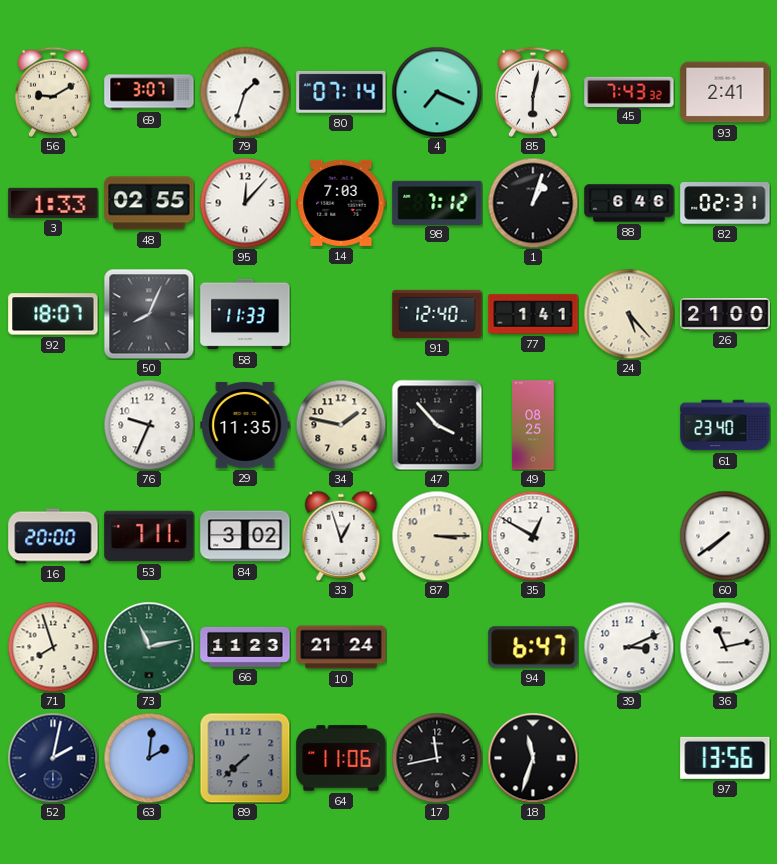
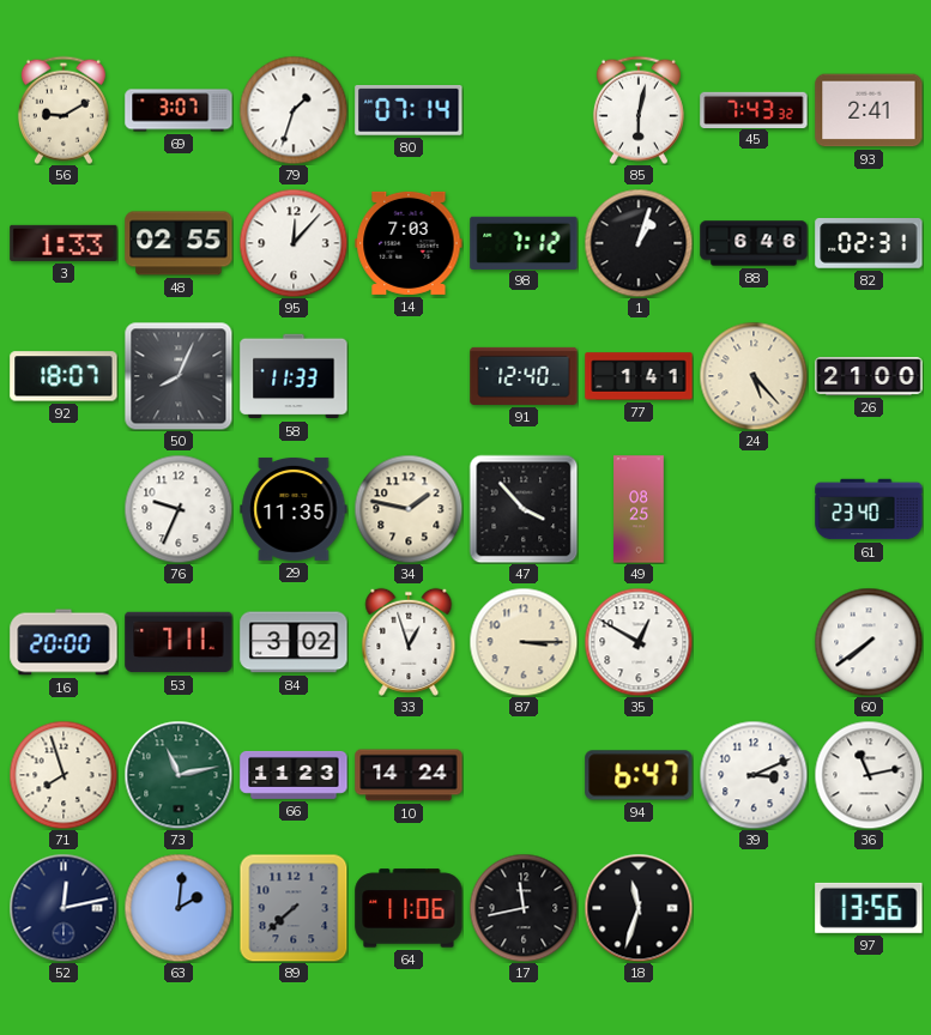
4: 7:19 -> none
10: 21:24 -> 14:24
52: 2:02 -> 12:13
